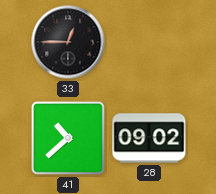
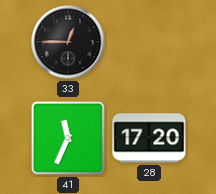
41: 10:38 -> 11:34
28: 09:02 -> 17:20
